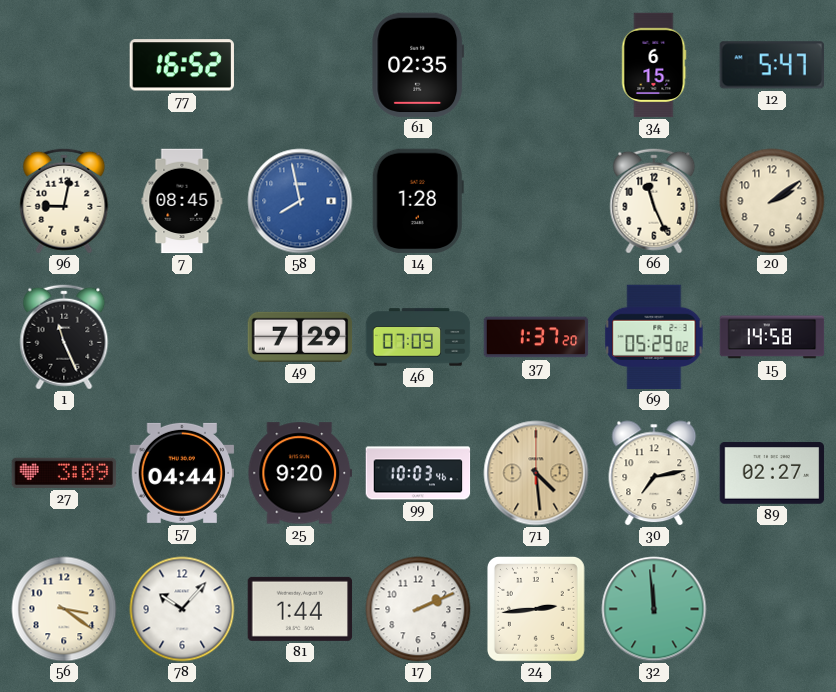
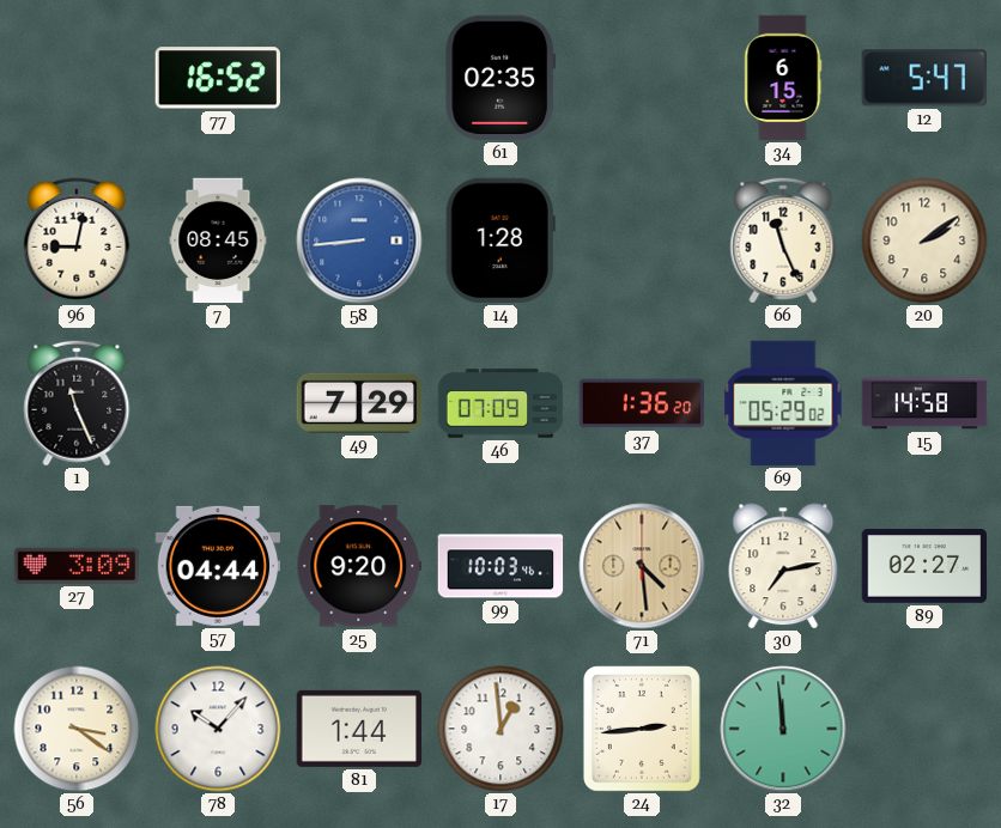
58: 7:58 -> 8:44
37: 1:37 -> 1:36
17: 2:11 -> 12:59
